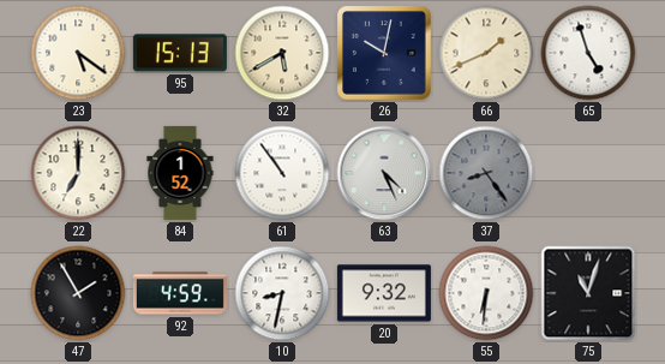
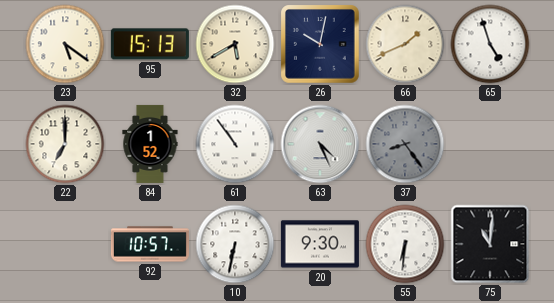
47: 1:55 -> none
92: 4:59 -> 10:57
10: 8:32 -> 6:32
20: 9:32 -> 9:30
75: 11:03 -> 11:01
